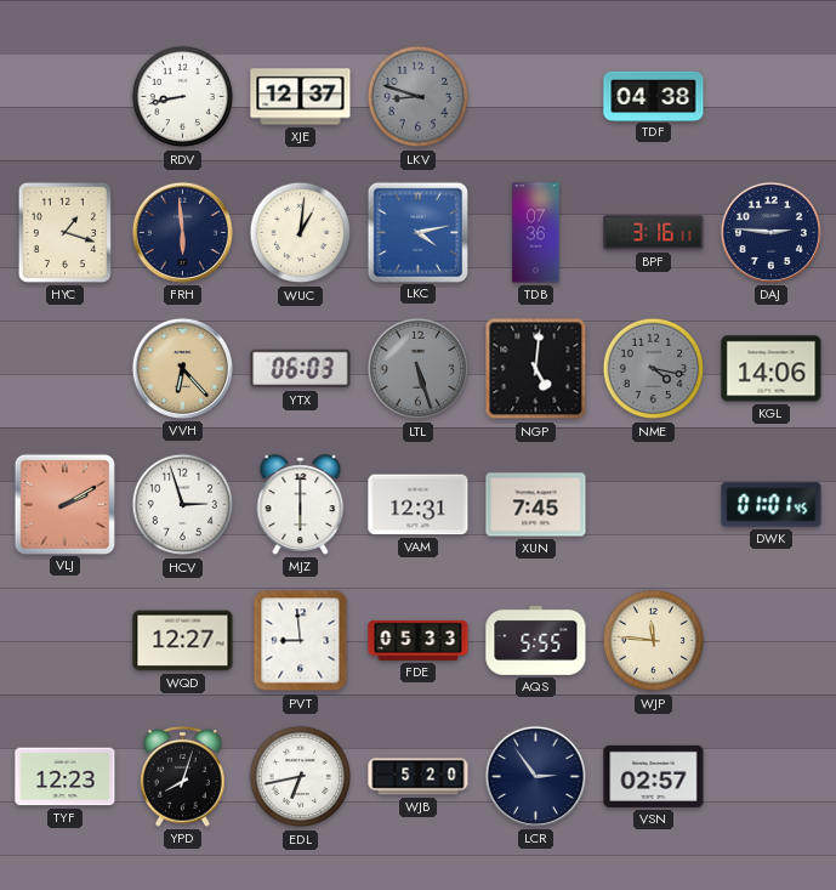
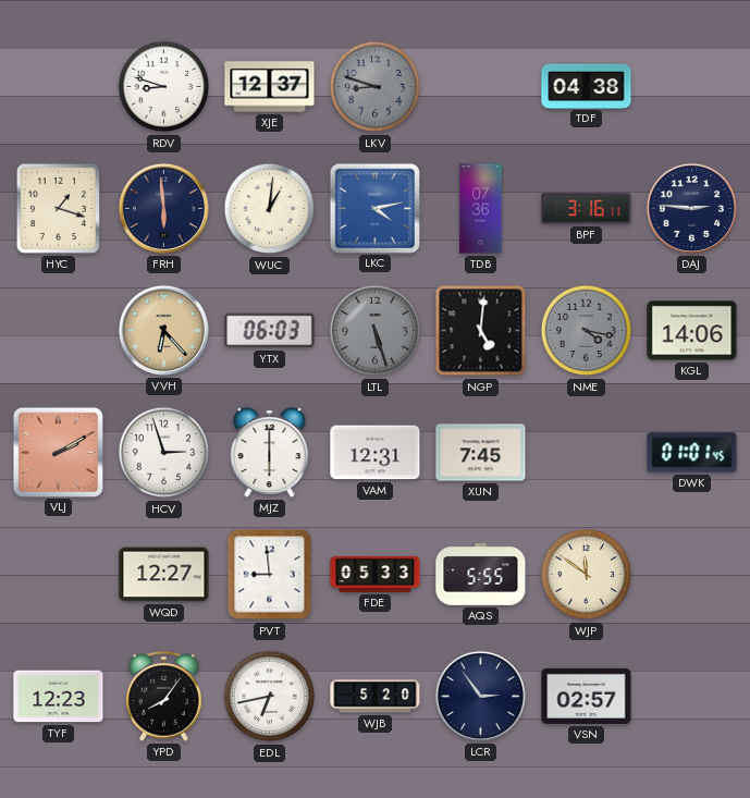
RDV: 8:43 -> 8:48
WJP: 11:46 -> 11:51
YPD: 8:03 -> 8:06
